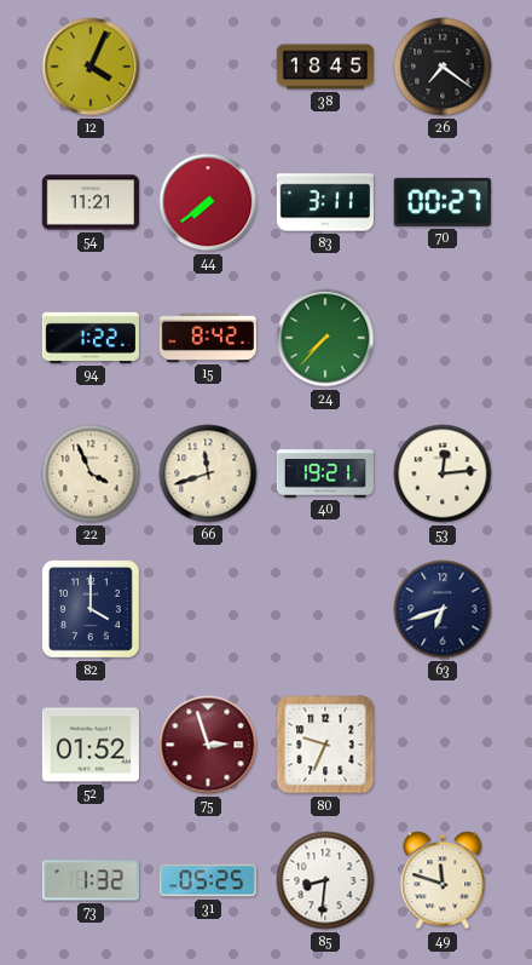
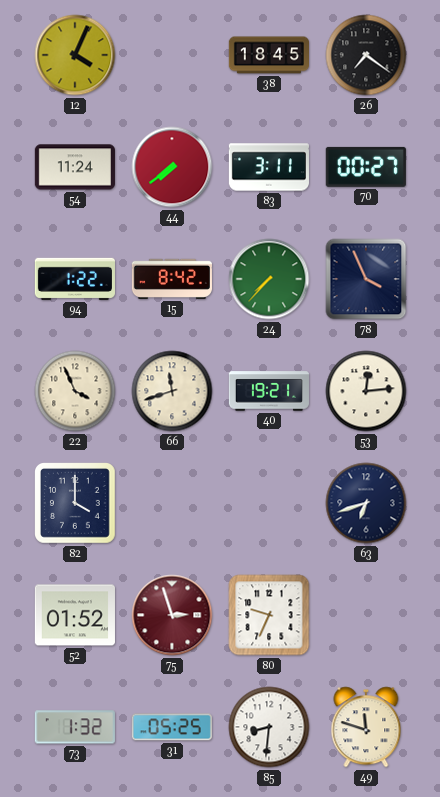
54: 11:21 -> 11:24
78: none -> 3:56
